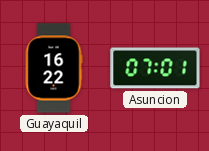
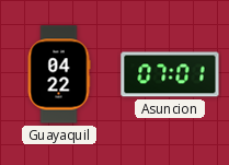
Guayaquil: 16:22 -> 04:22
